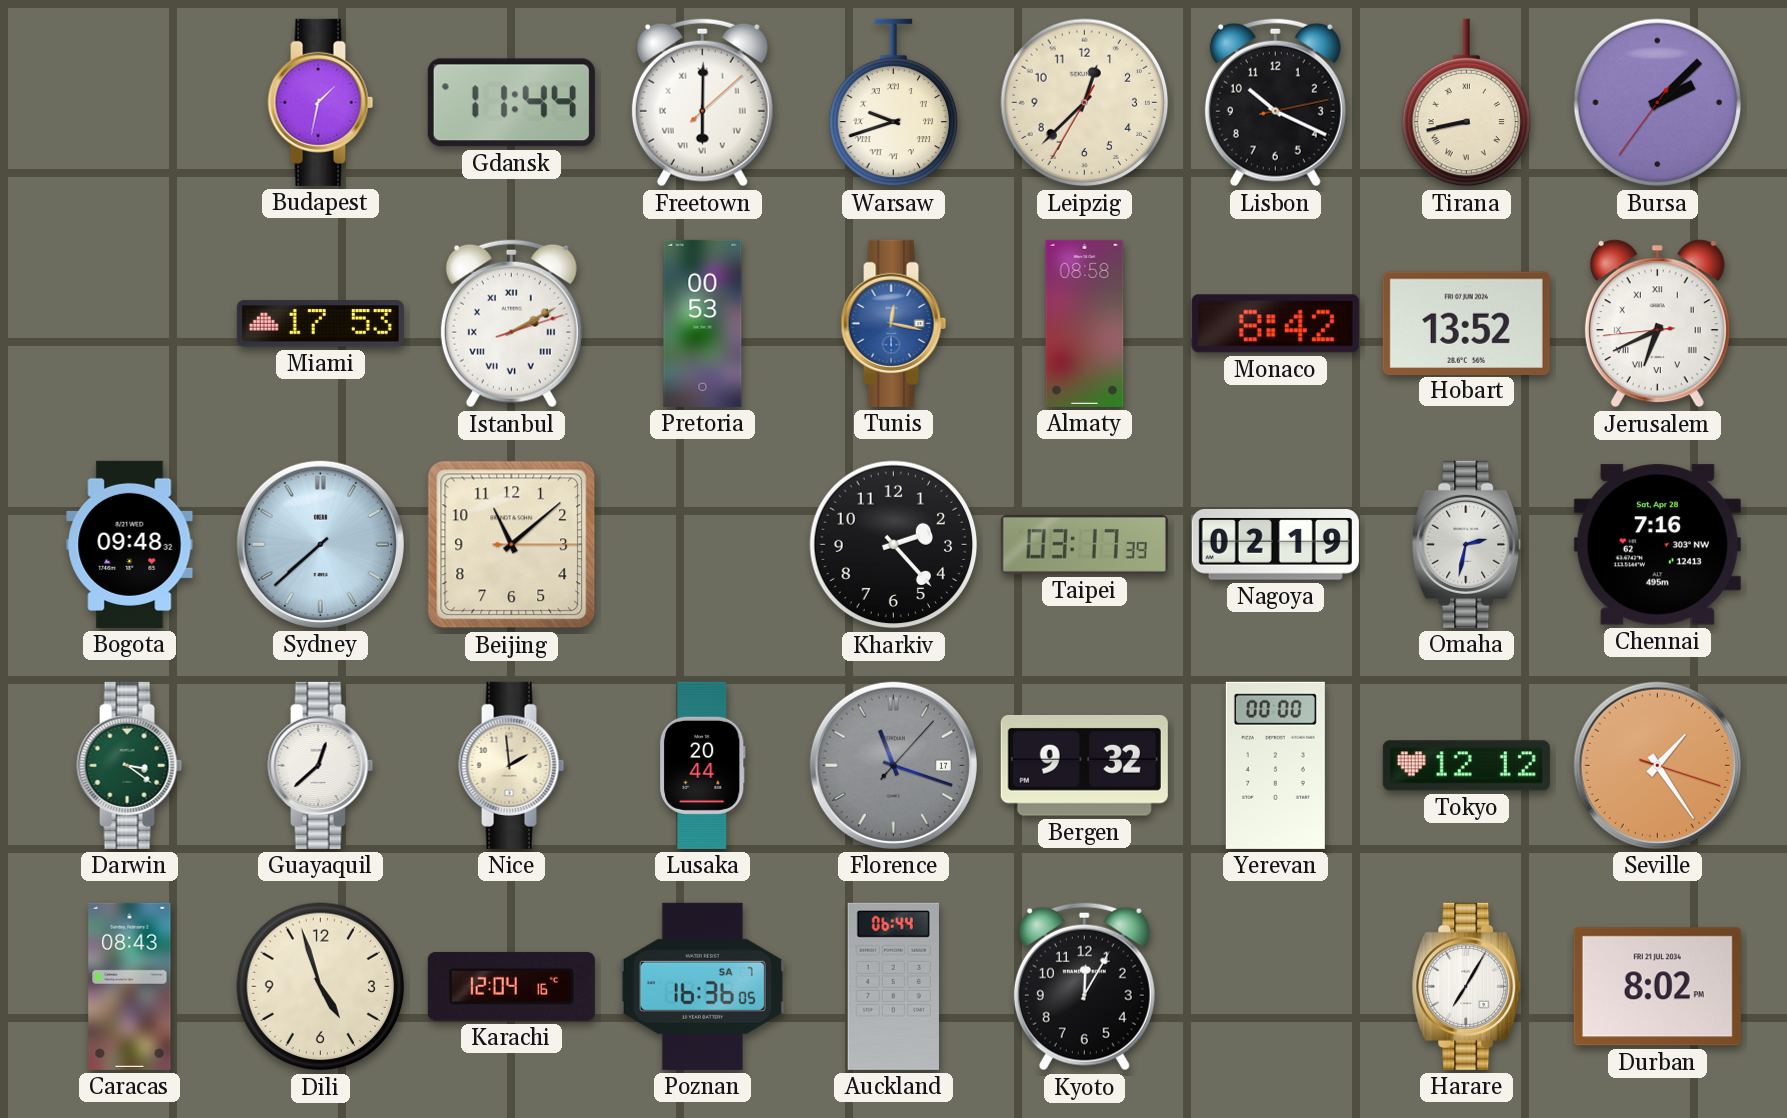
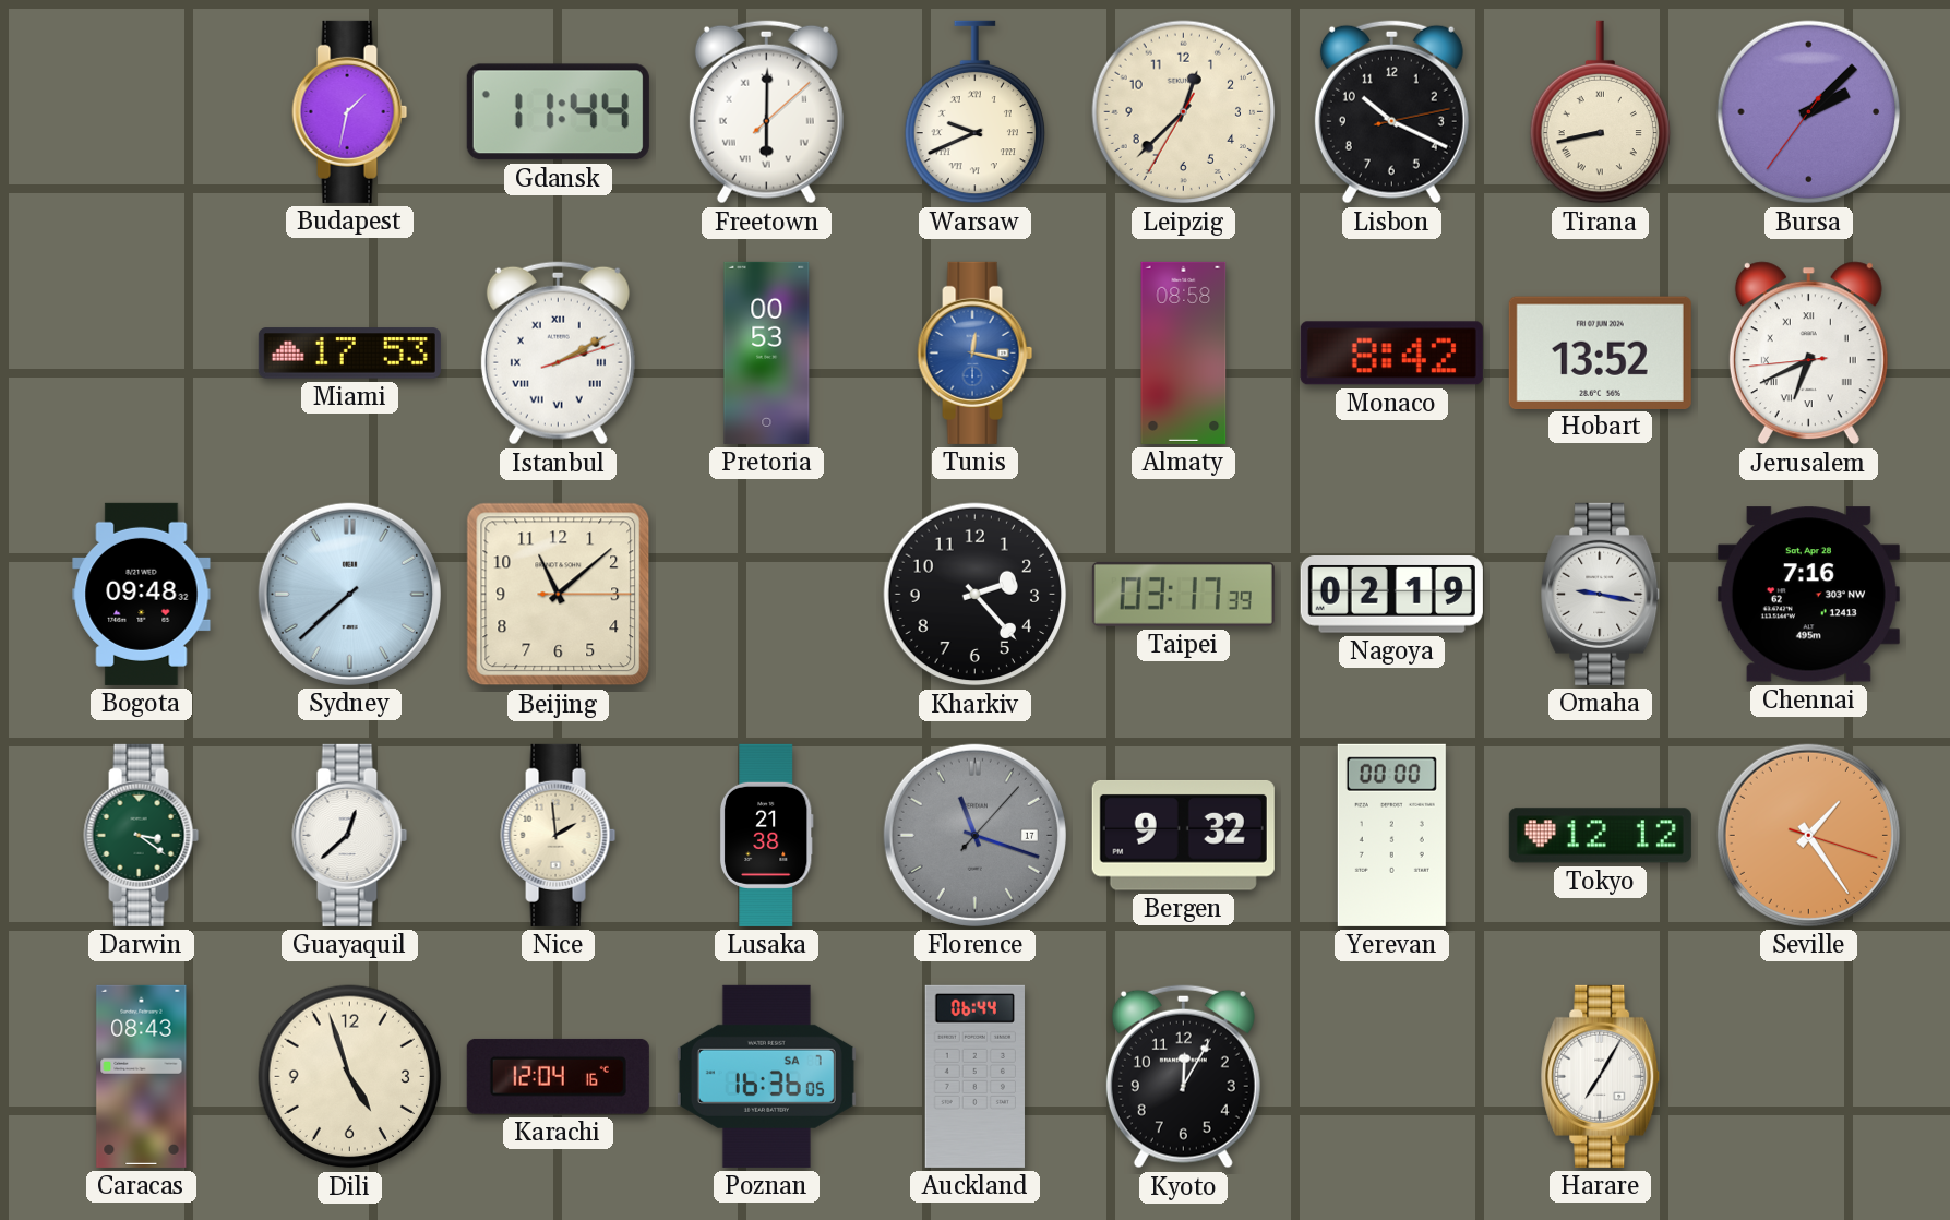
Warsaw: 9:42 -> 9:41
Omaha: 2:32 -> 9:17
Lusaka: 20:44 -> 21:38
Durban: 8:02 -> none
